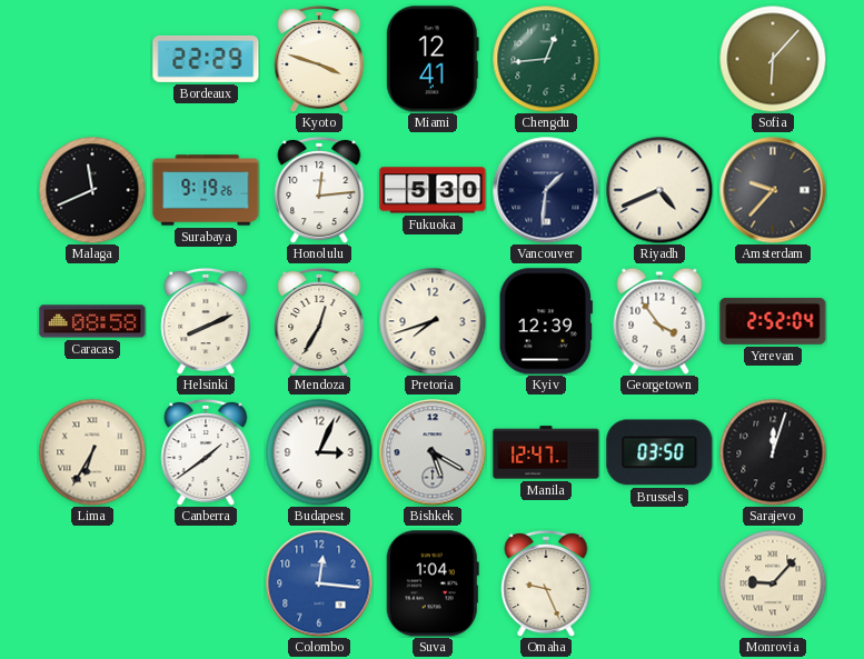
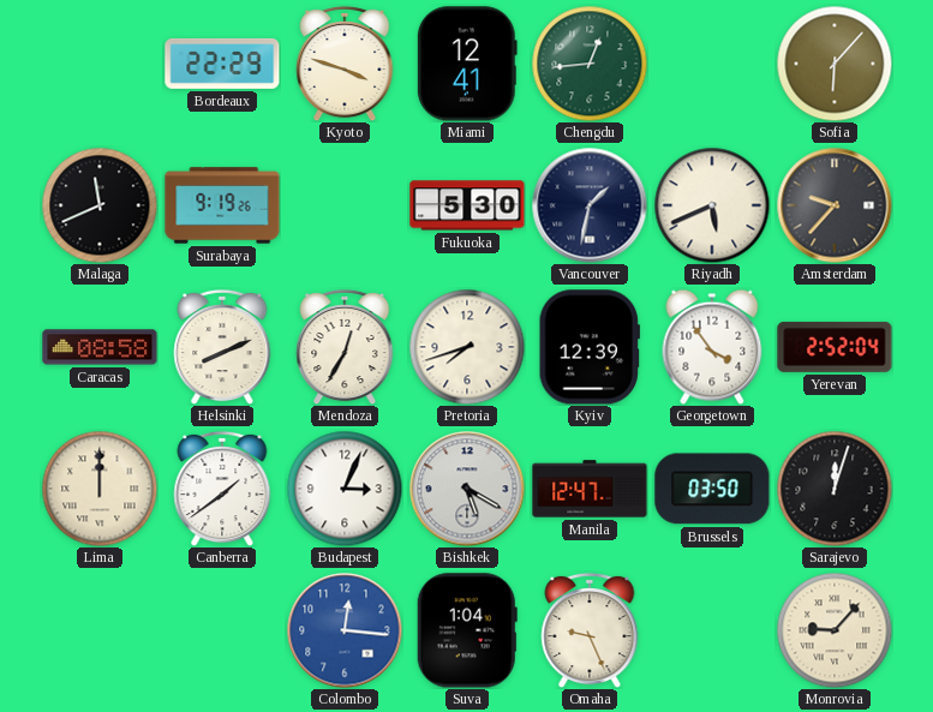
Honolulu: 12:14 -> none
Vancouver: 1:31 -> 1:32
Riyadh: 4:41 -> 5:41
Lima: 6:35 -> 12:00
